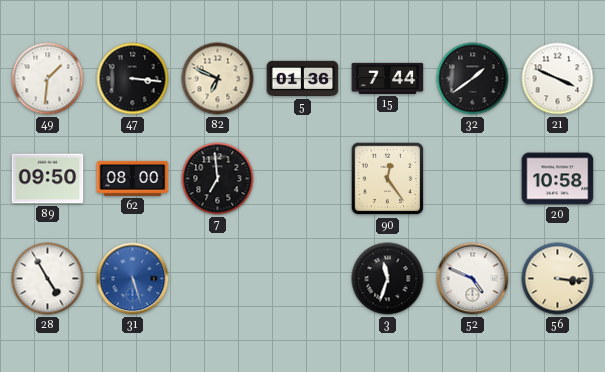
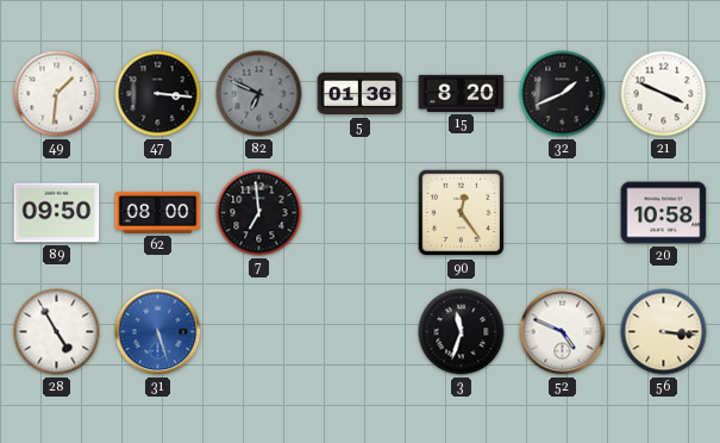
82 dial: cream -> grey
15: 7:44 -> 8:20
32: 1:39 -> 1:41
